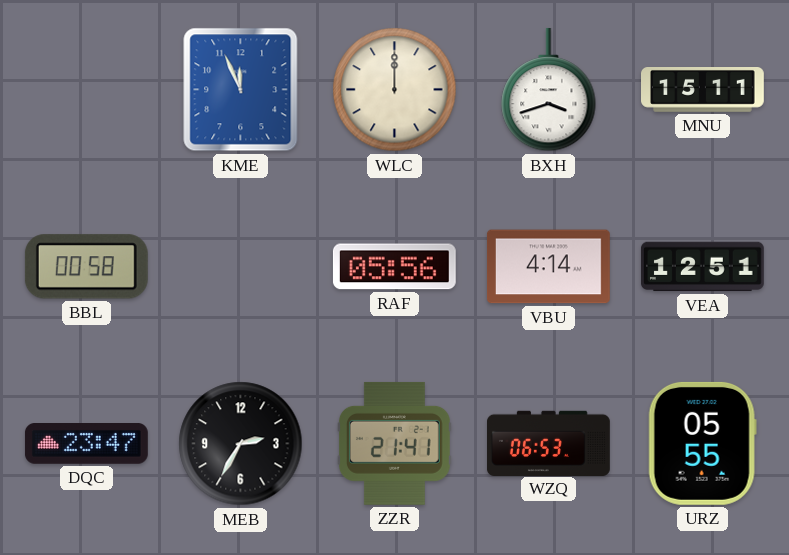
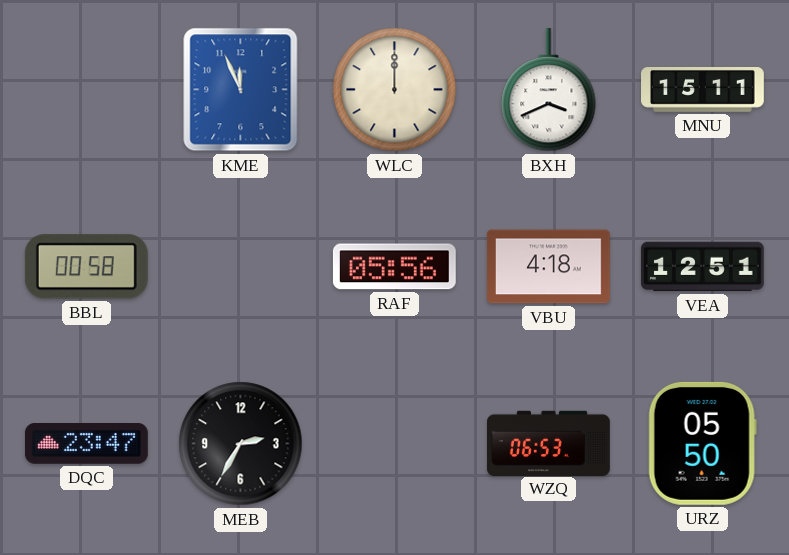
BXH: 3:42 -> 3:41
VBU: 4:14 -> 4:18
ZZR: 21:41 -> none
URZ: 05:55 -> 05:50
